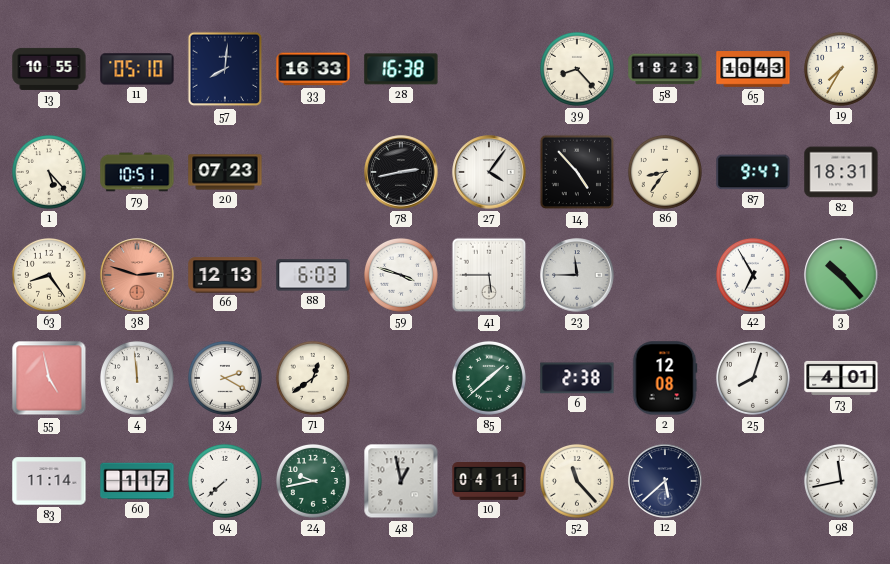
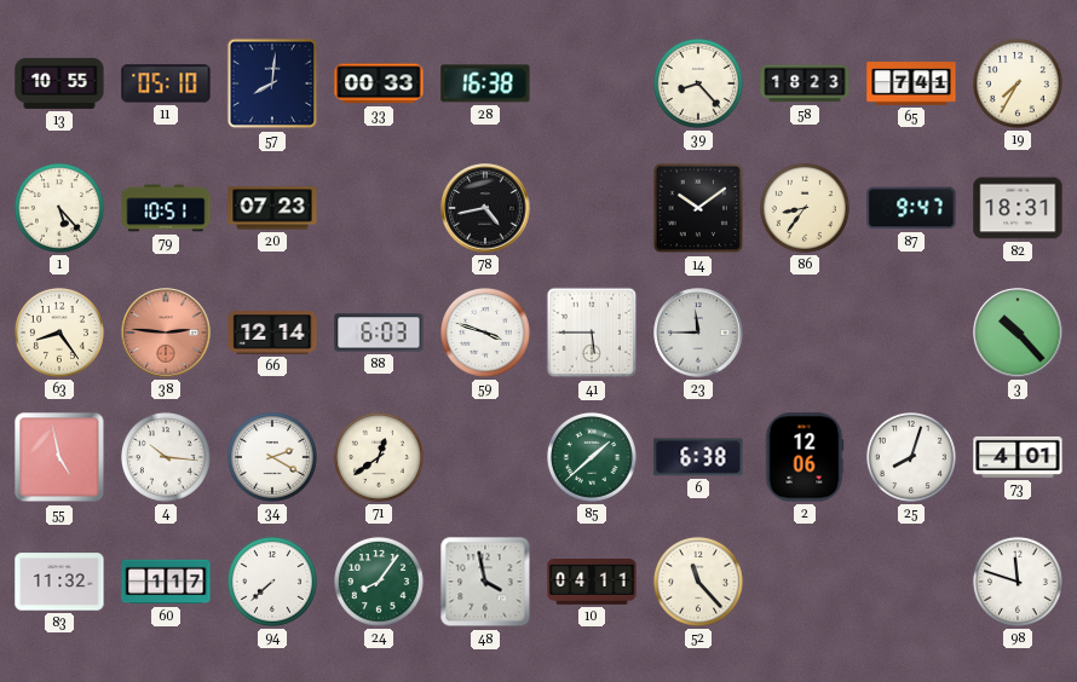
33: 16:33 -> 00:33
65: 10:43 -> 7:41
78: 2:43 -> 4:43
27: 4:06 -> none
14: 4:53 -> 10:09
38: 2:48 -> 2:46
66: 12:13 -> 12:14
42: 6:55 -> none
4: 11:59 -> 10:16
6: 2:38 -> 6:38
2: 12:08 -> 12:06
83: 11:14 -> 11:32
24: 9:43 -> 8:06
48: 12:58 -> 3:58
12: 5:38 -> none
98: 11:43 -> 11:48
